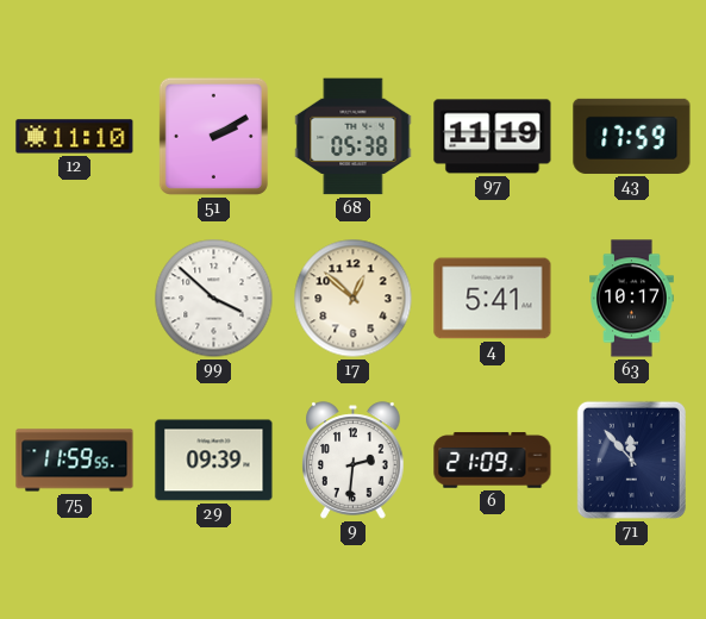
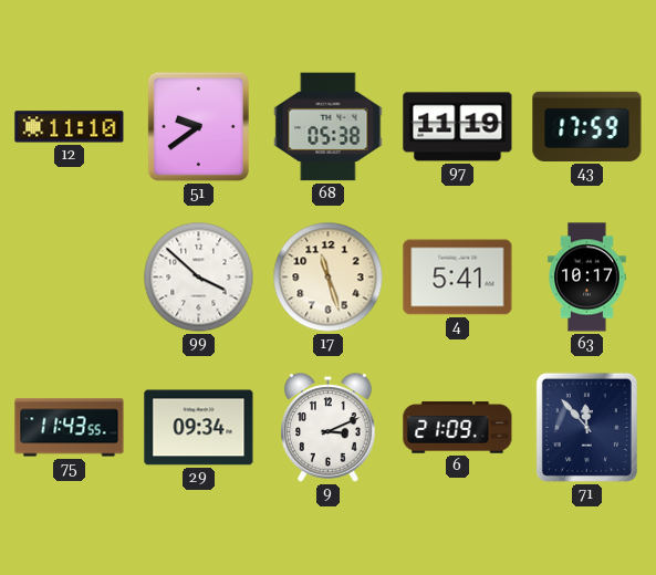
51: 2:10 -> 9:39
17: 12:52 -> 11:27
75: 11:59 -> 11:43
29: 09:39 -> 09:34
9: 2:31 -> 3:11
